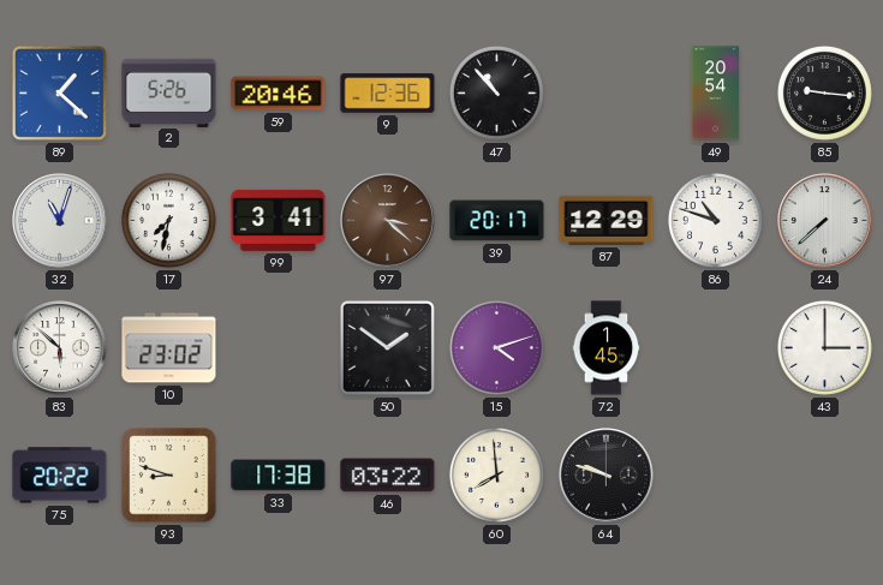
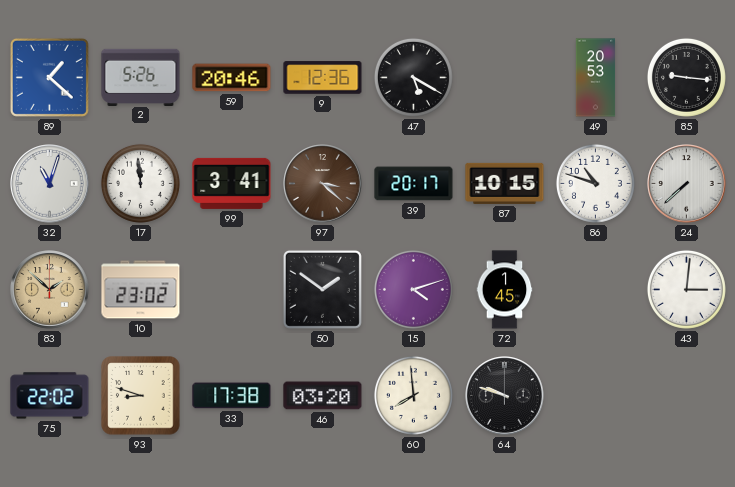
47: 10:53 -> 5:20
49: 20:54 -> 20:53
17: 7:32 -> 11:59
87: 12:29 -> 10:15
83: 5:52 -> 1:52
83 dial: white -> champagne
43: 3:00 -> 3:01
75: 20:22 -> 22:02
46: 03:22 -> 03:20
